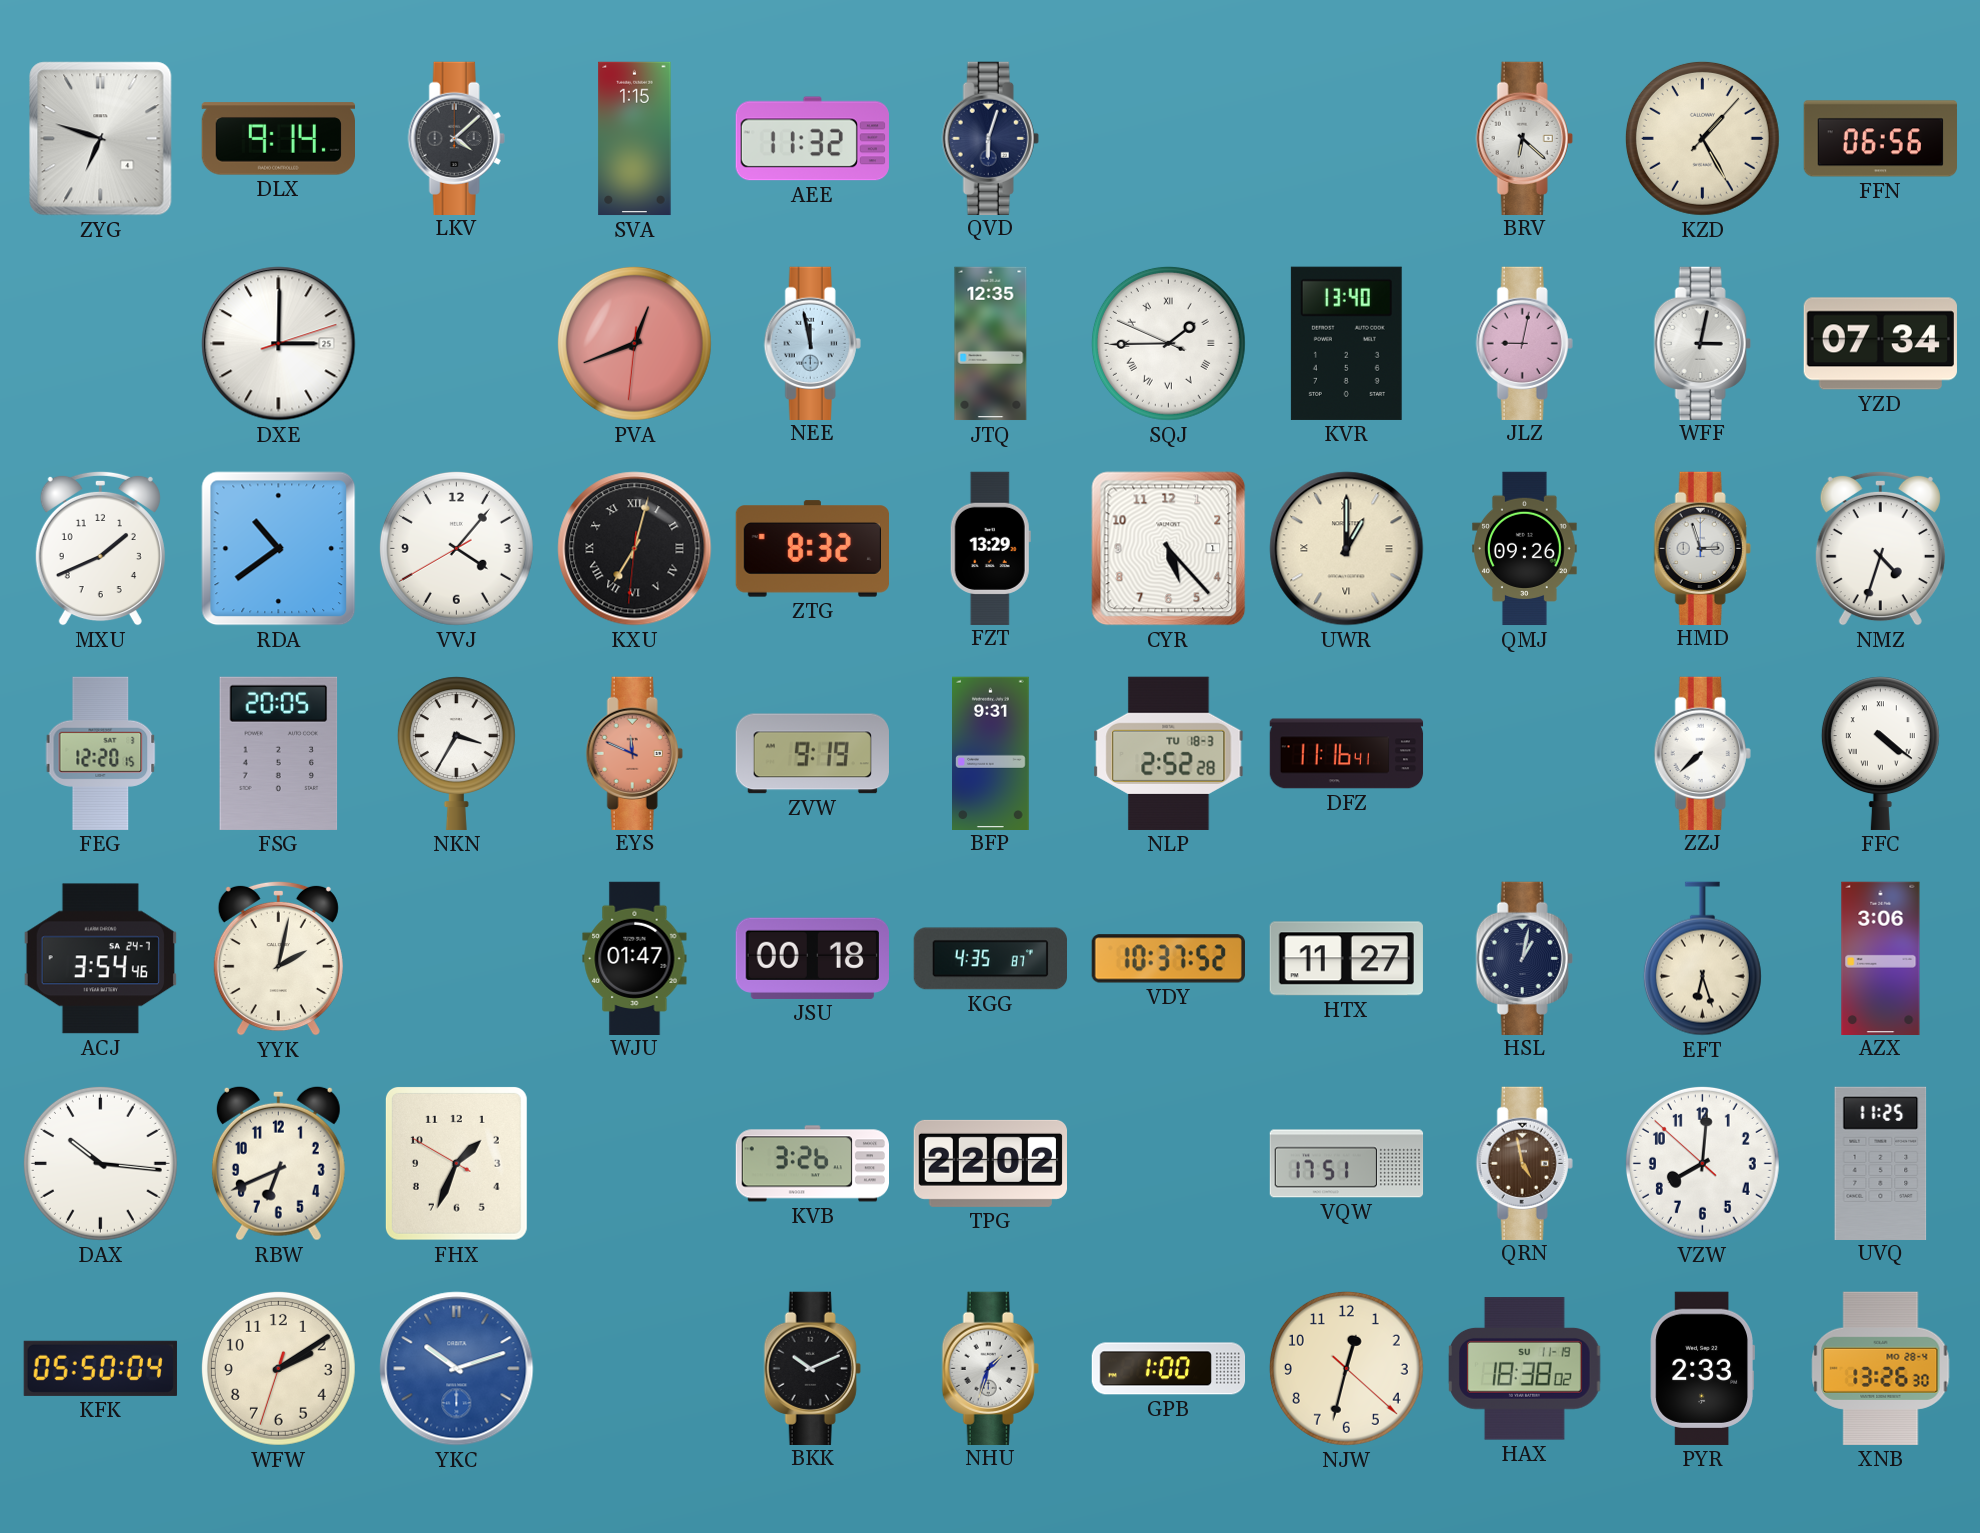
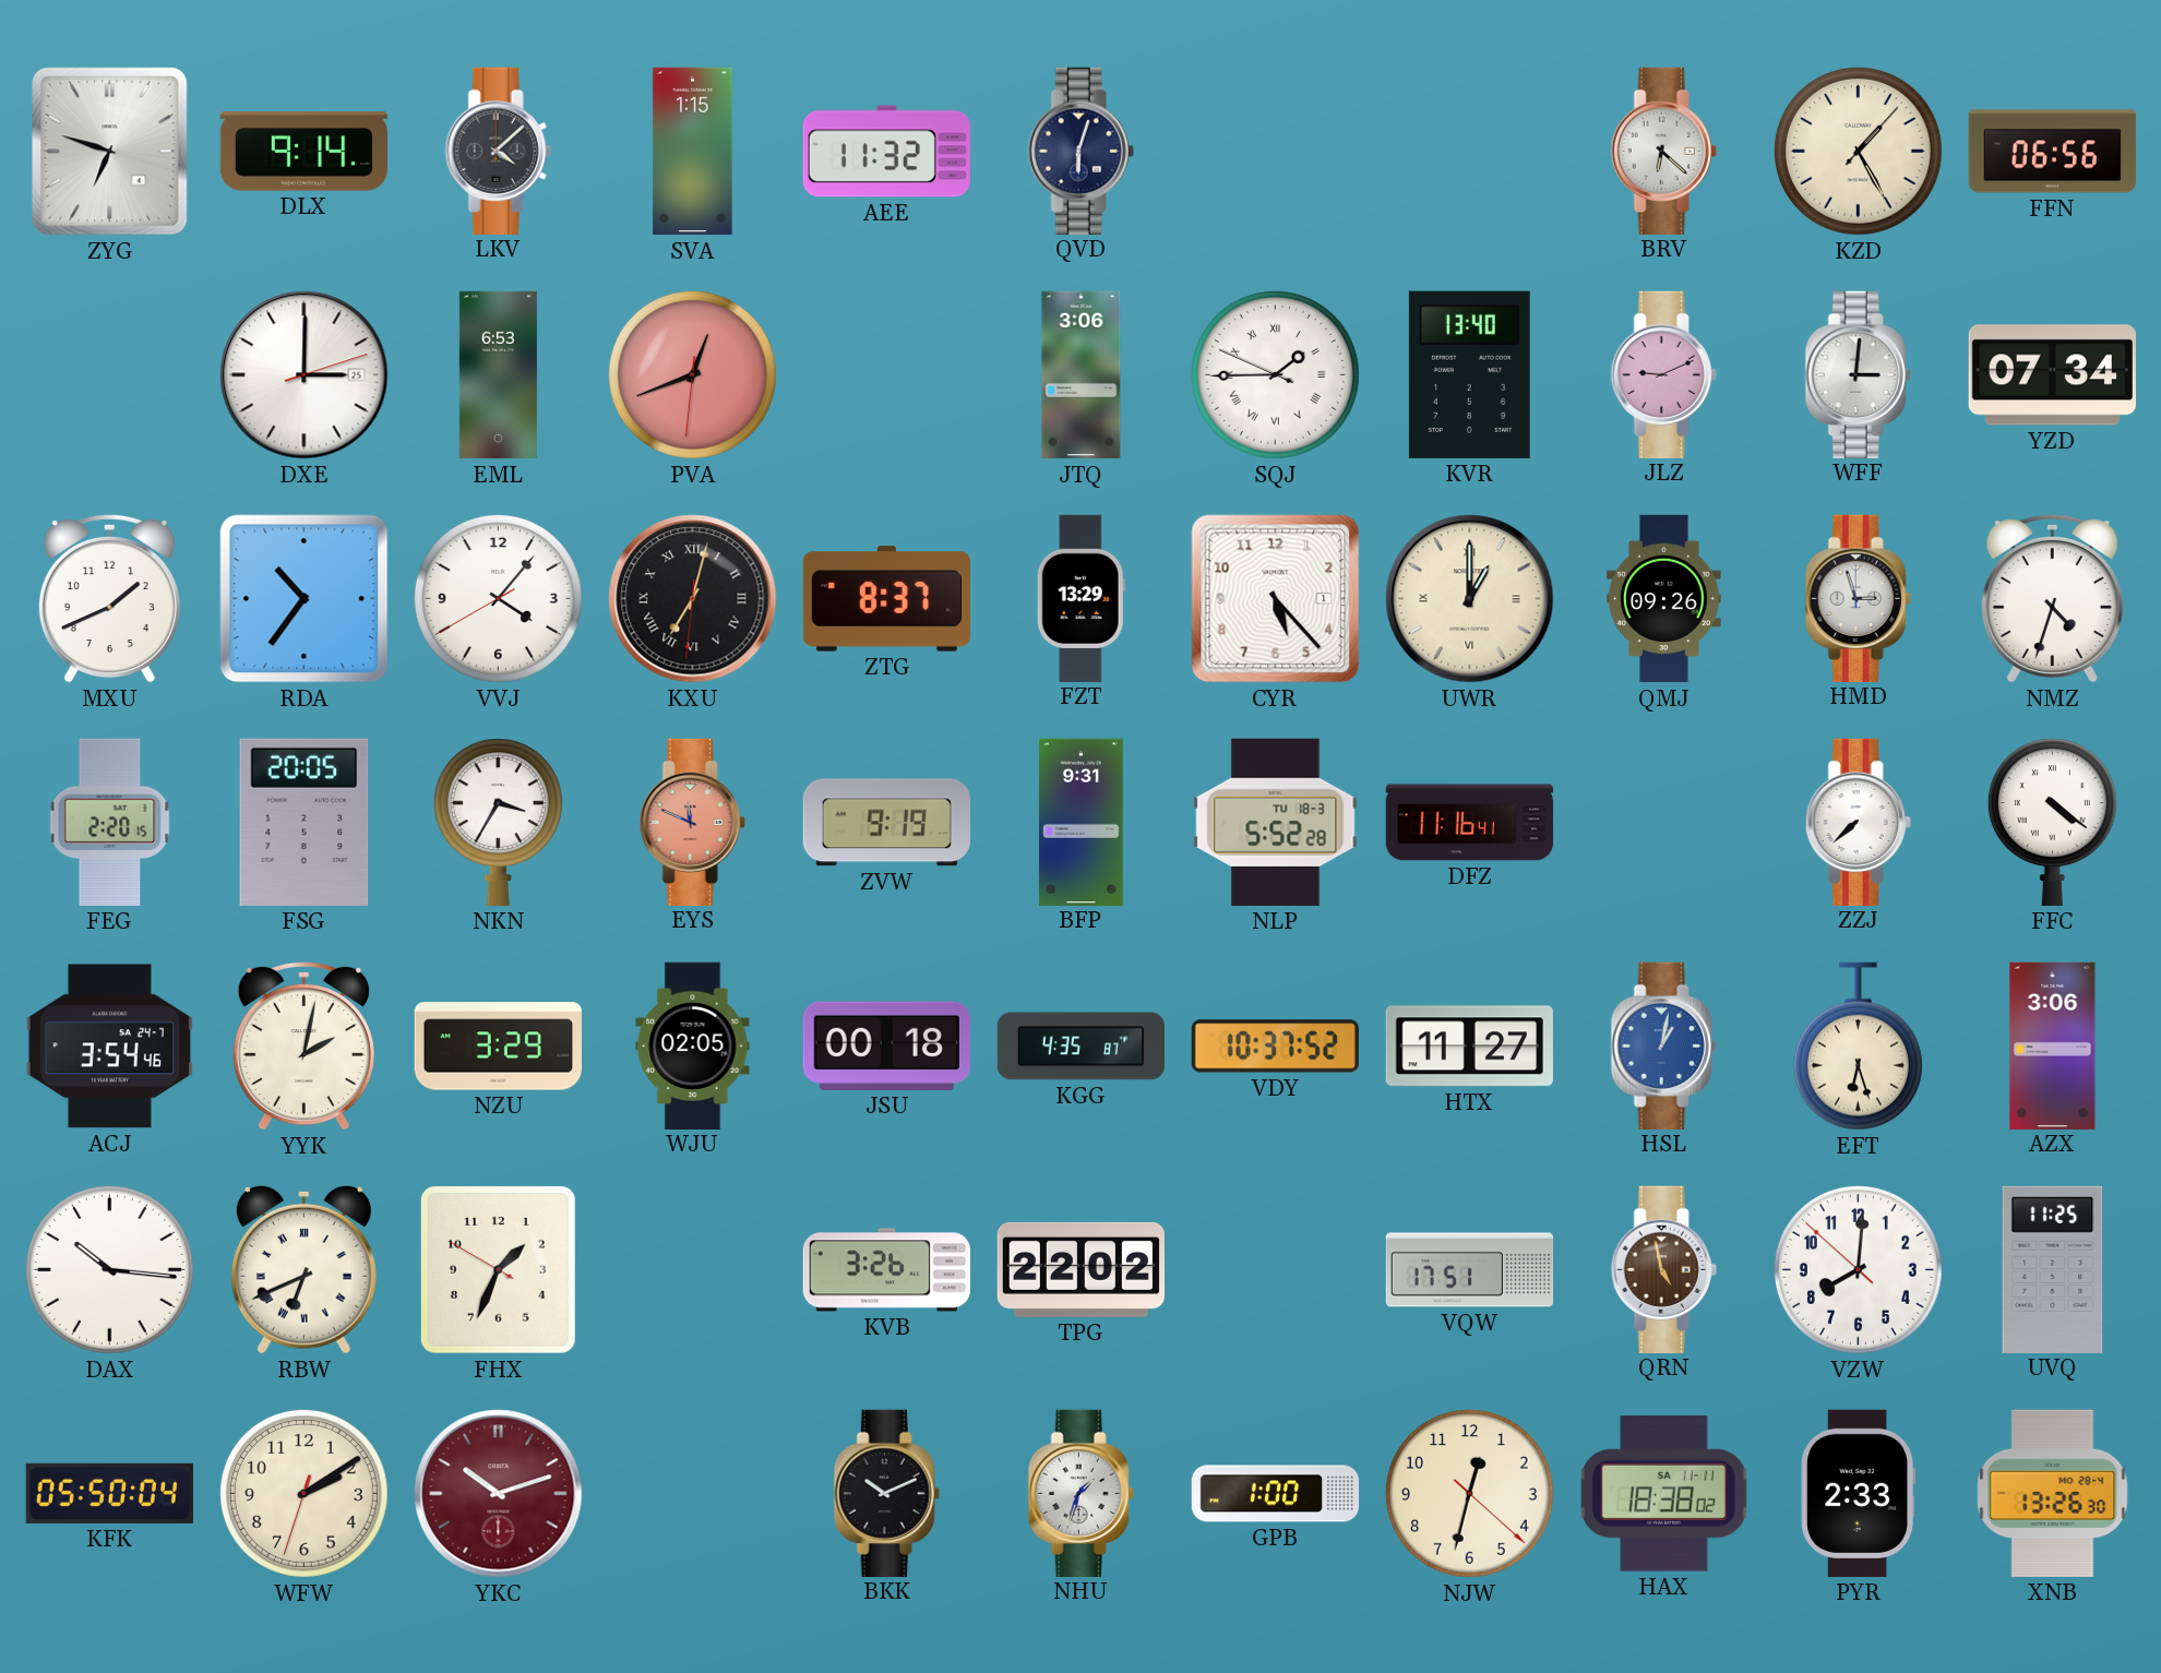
EML: none -> 6:53
NEE: 11:58 -> none
JTQ: 12:35 -> 3:06
JLZ: 9:02 -> 9:11
WFF: 3:02 -> 3:01
RDA: 10:39 -> 10:36
ZTG: 8:32 -> 8:37
FEG: 12:20 -> 2:20
NLP: 2:52 -> 5:52
NZU: none -> 3:29
WJU: 01:47 -> 02:05
HSL dial: navy -> blue
RBW numerals: Arabic -> Roman
YKC dial: blue -> burgundy
HAX date: SU 11-19 -> SA 11-11
